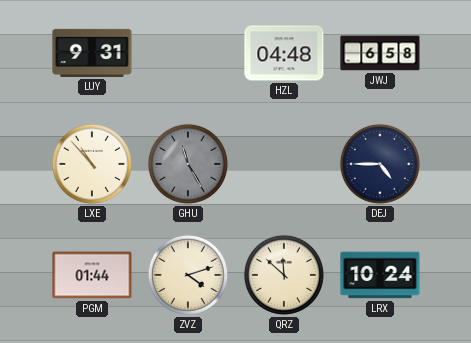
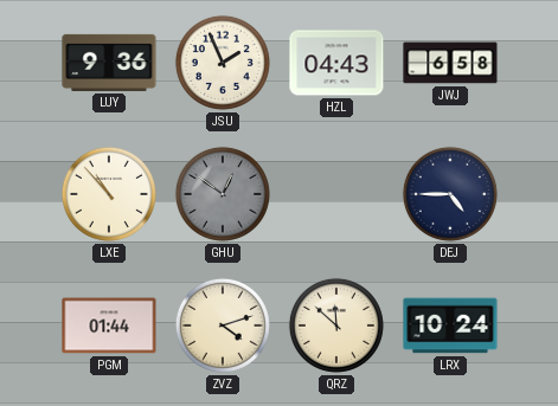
LUY: 9:31 -> 9:36
JSU: none -> 1:56
HZL: 04:48 -> 04:43
GHU: 11:25 -> 12:51
